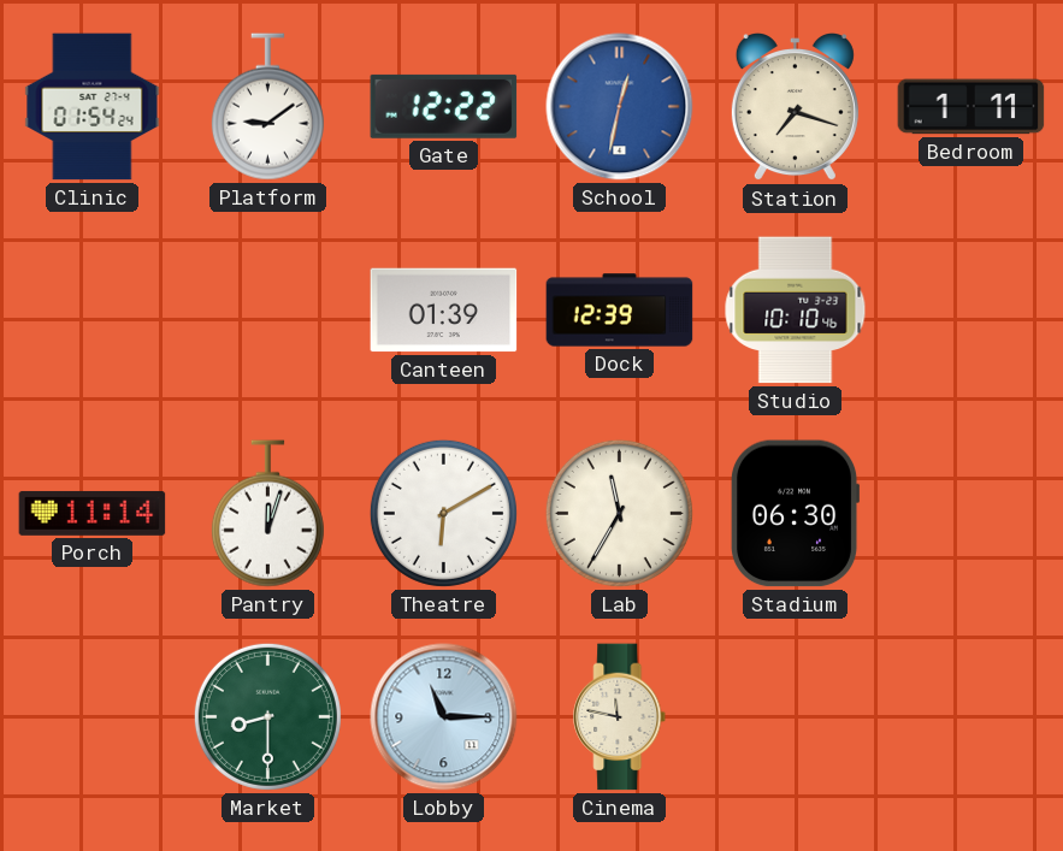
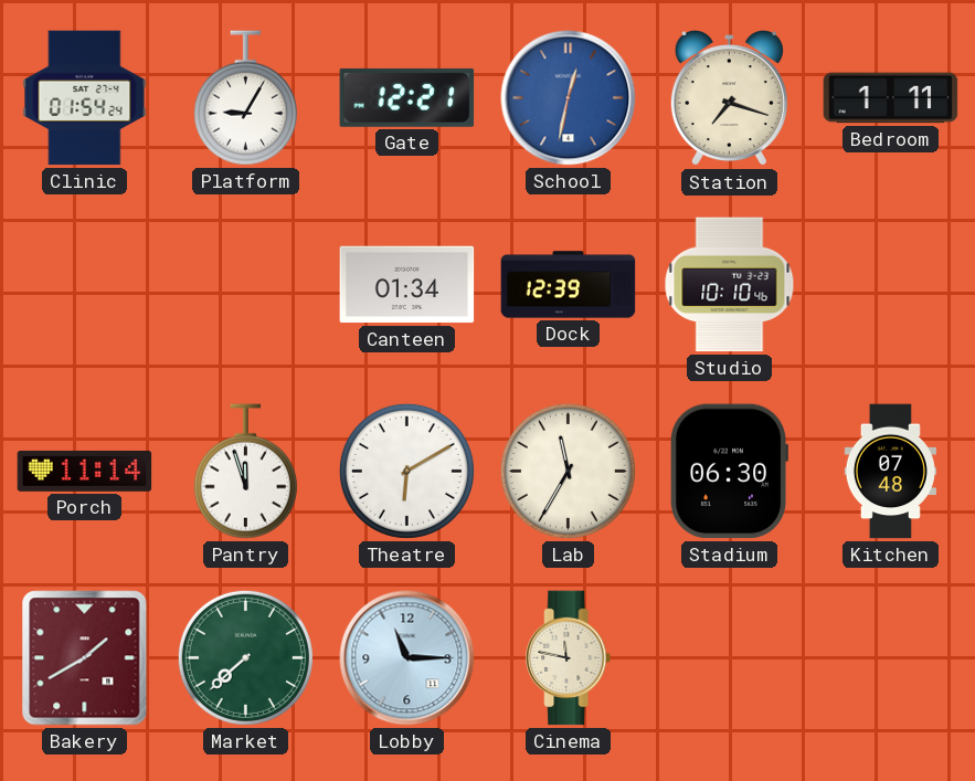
Platform: 9:09 -> 9:05
Gate: 12:22 -> 12:21
Canteen: 01:39 -> 01:34
Pantry: 12:03 -> 11:57
Kitchen: none -> 07:48
Bakery: none -> 1:40
Market: 8:30 -> 7:38
